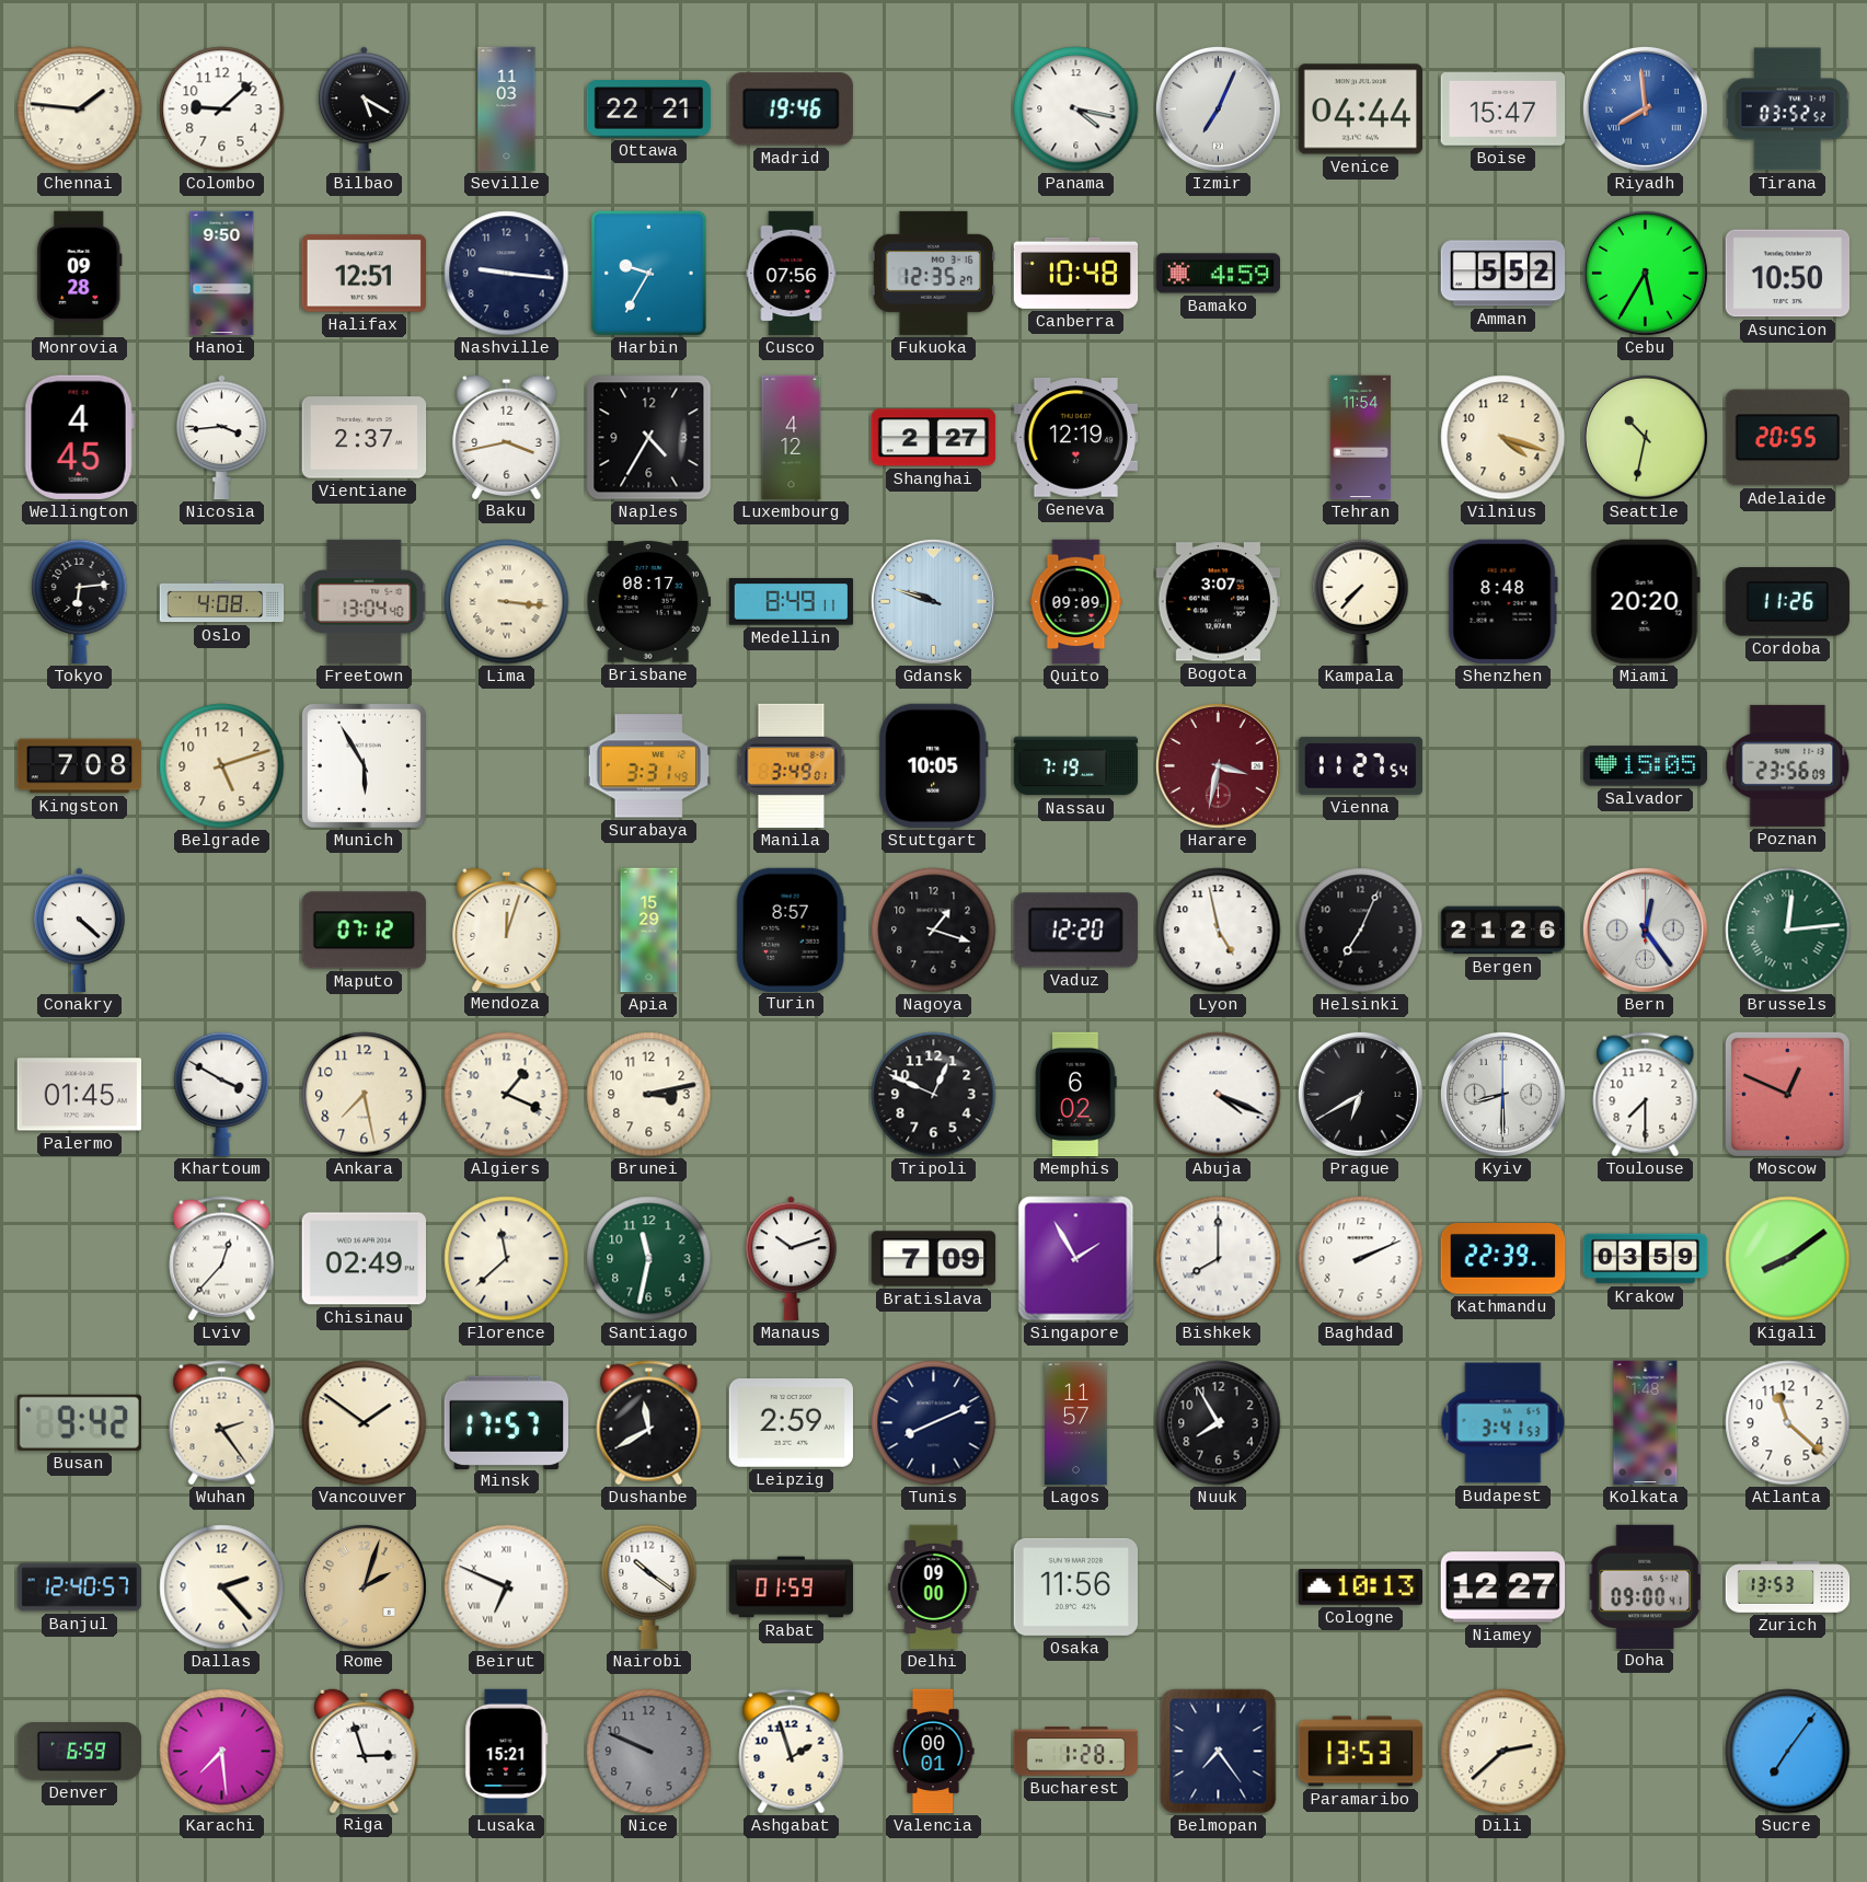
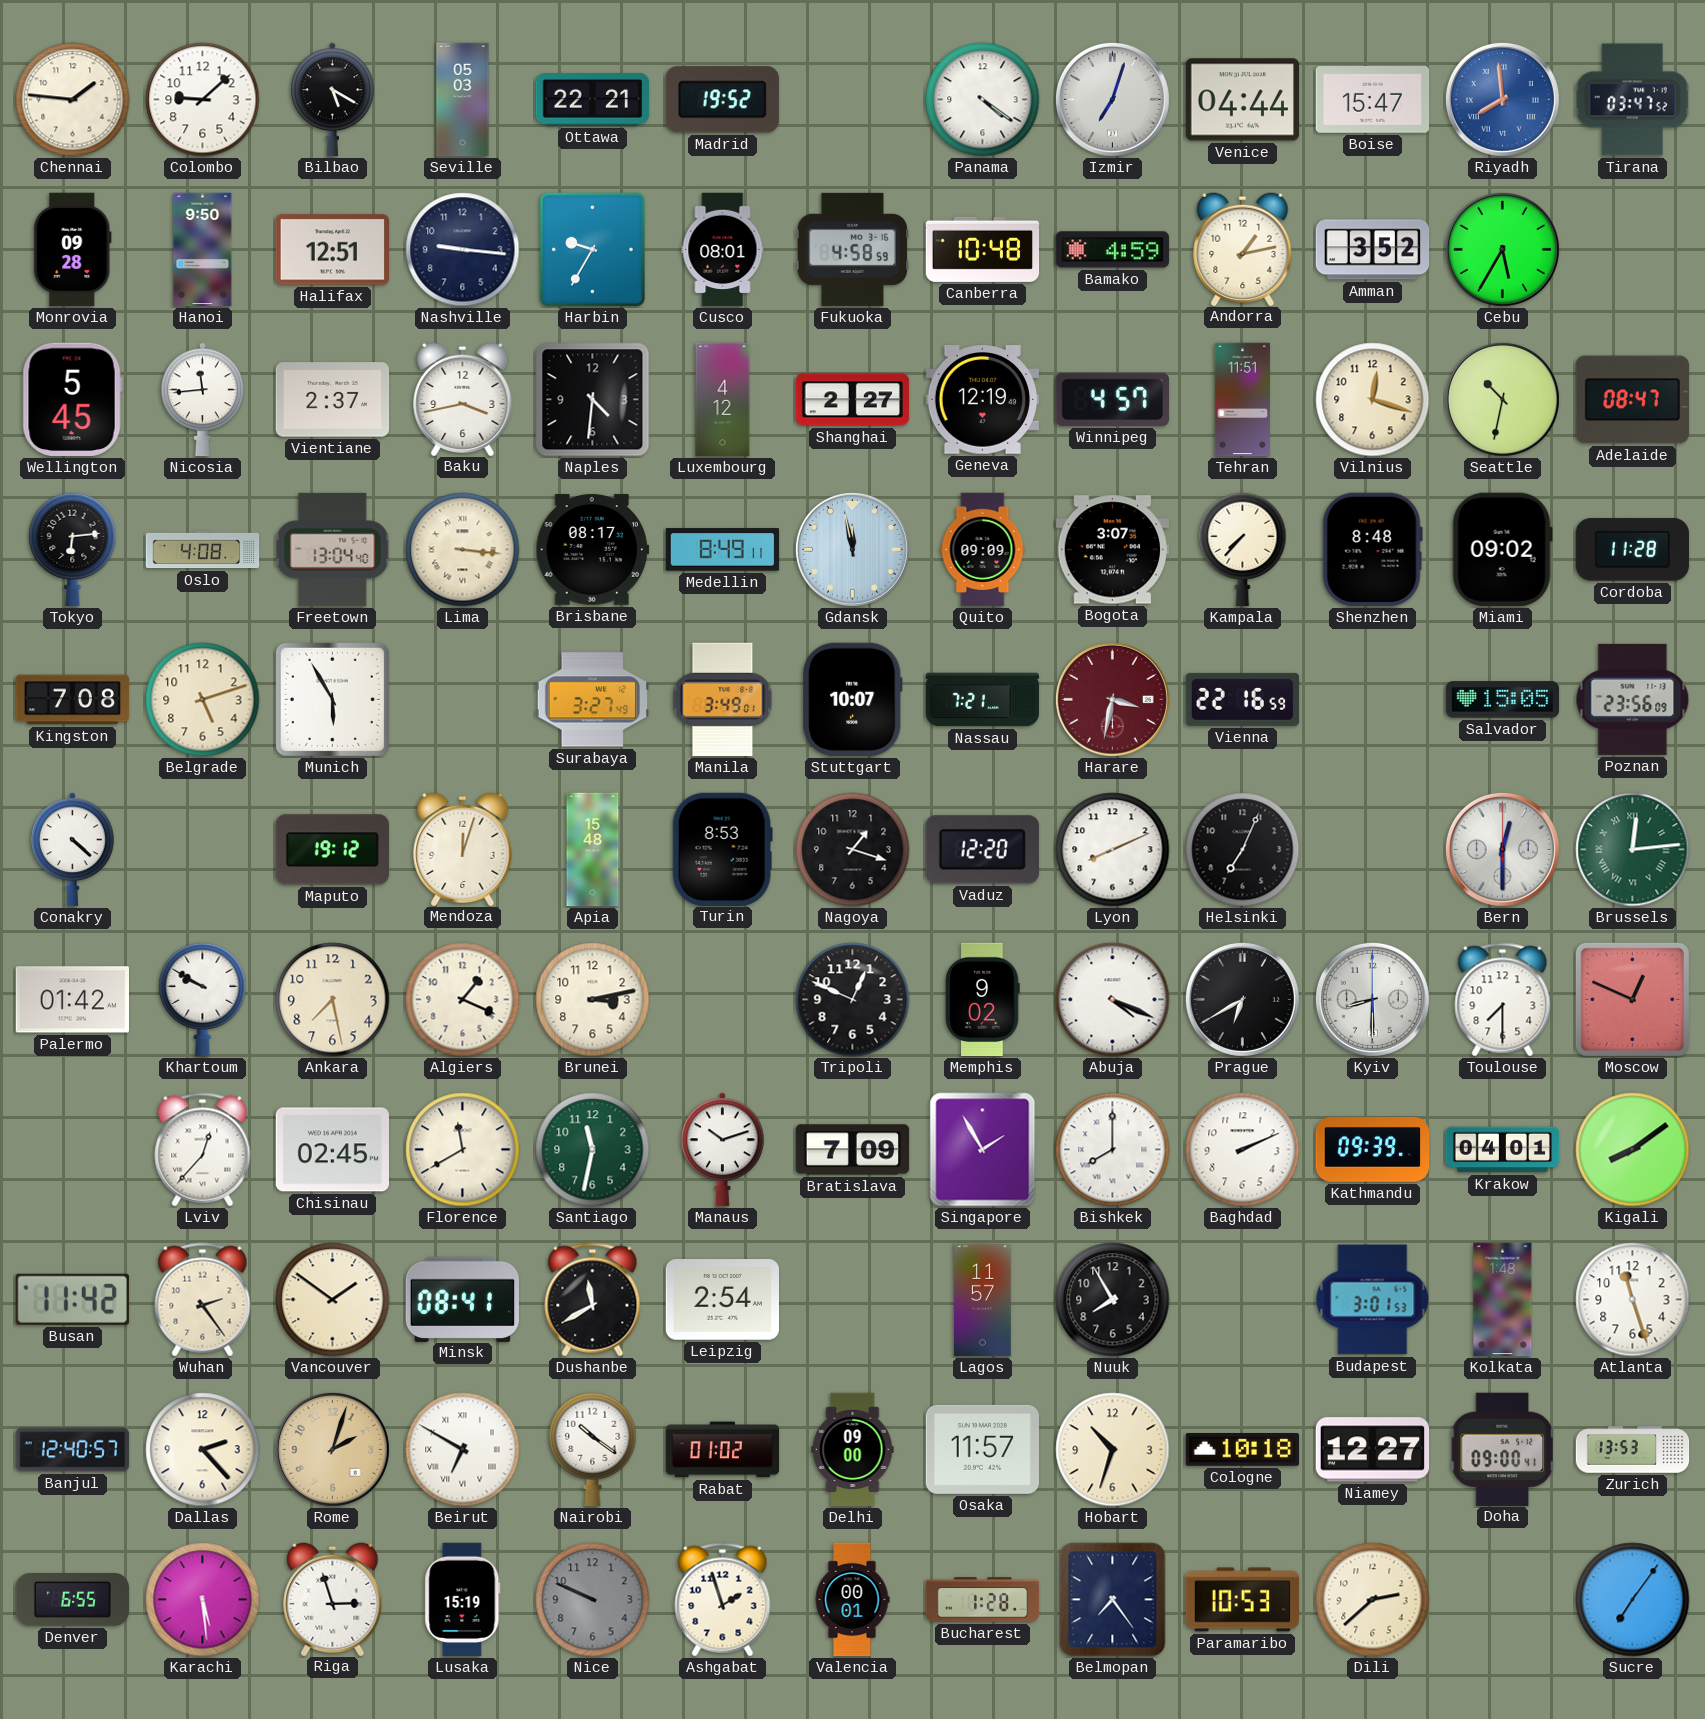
Seville: 11:03 -> 05:03
Madrid: 19:46 -> 19:52
Panama: 4:17 -> 4:21
Izmir: 7:04 -> 7:03
Tirana: 03:52 -> 03:47
Cusco: 07:56 -> 08:01
Fukuoka: 12:35 -> 4:58
Andorra: none -> 1:13
Amman: 5:52 -> 3:52
Asuncion: 10:50 -> none
Wellington: 4:45 -> 5:45
Nicosia: 3:44 -> 11:44
Naples: 4:35 -> 4:31
Winnipeg: none -> 4:57
Tehran: 11:54 -> 11:51
Vilnius: 4:18 -> 12:18
Adelaide: 20:55 -> 08:47
Gdansk: 9:48 -> 11:58
Miami: 20:20 -> 09:02
Cordoba: 11:26 -> 11:28
Surabaya: 3:31 -> 3:27
Stuttgart: 10:05 -> 10:07
Nassau: 7:19 -> 7:21
Vienna: 11:27 -> 22:16
Maputo: 07:12 -> 19:12
Apia: 15:29 -> 15:48
Turin: 8:57 -> 8:53
Lyon: 4:58 -> 8:11
Bergen: 21:26 -> none
Bern: 12:24 -> 12:30
Palermo: 01:45 -> 01:42
Khartoum: 3:50 -> 9:50
Memphis: 6:02 -> 9:02
Chisinau: 02:49 -> 02:45
Florence: 11:38 -> 11:40
Kathmandu: 22:39 -> 09:39
Krakow: 03:59 -> 04:01
Busan: 9:42 -> 11:42
Minsk: 17:57 -> 08:41
Leipzig: 2:59 -> 2:54
Tunis: 8:11 -> none
Budapest: 3:41 -> 3:01
Atlanta: 11:22 -> 11:27
Beirut: 6:49 -> 6:50
Rabat: 01:59 -> 01:02
Osaka: 11:56 -> 11:57
Hobart: none -> 10:33
Cologne: 10:13 -> 10:18
Denver: 6:59 -> 6:55
Karachi: 7:29 -> 5:29
Lusaka: 15:21 -> 15:19
Paramaribo: 13:53 -> 10:53
